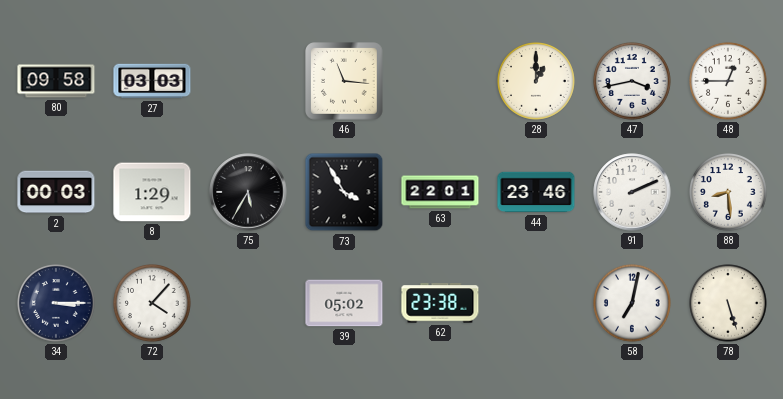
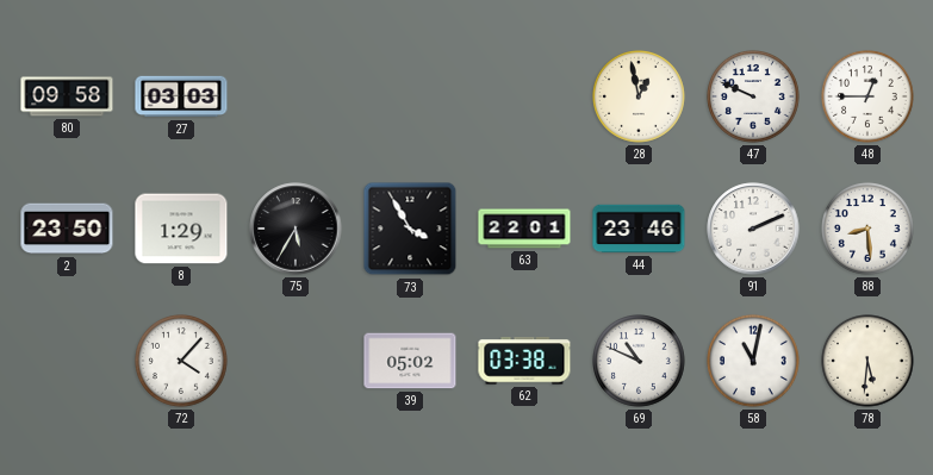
46: 11:16 -> none
28: 1:00 -> 12:58
47: 3:43 -> 9:49
2: 00:03 -> 23:50
34: 3:15 -> none
62: 23:38 -> 03:38
69: none -> 10:49
58: 7:02 -> 11:02
78: 5:27 -> 5:31
